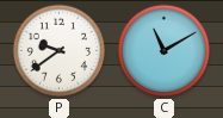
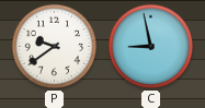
C: 11:10 -> 8:58
